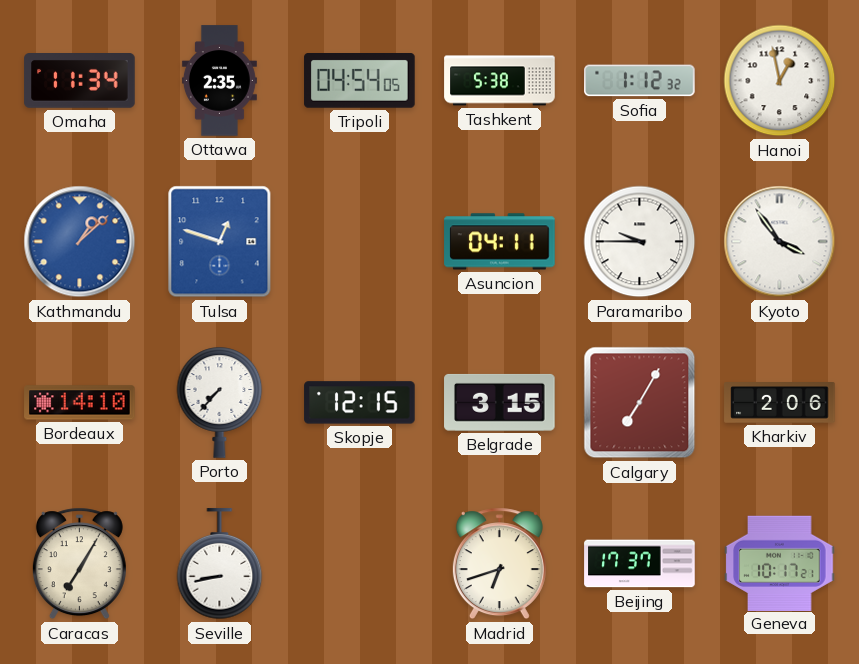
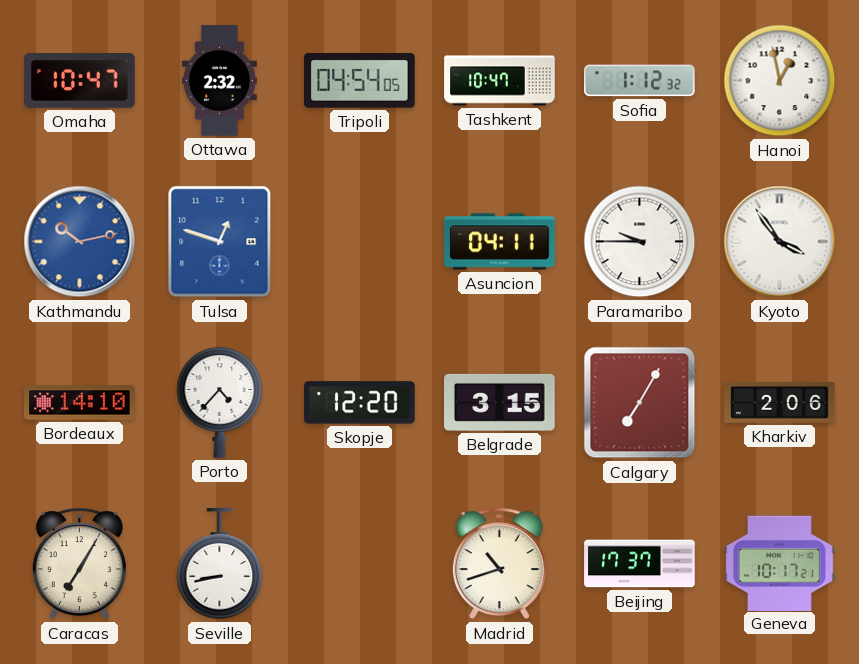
Omaha: 11:34 -> 10:47
Ottawa: 2:35 -> 2:32
Tashkent: 5:38 -> 10:47
Kathmandu: 1:08 -> 10:13
Porto: 7:37 -> 4:37
Skopje: 12:15 -> 12:20
Madrid: 6:42 -> 10:42
